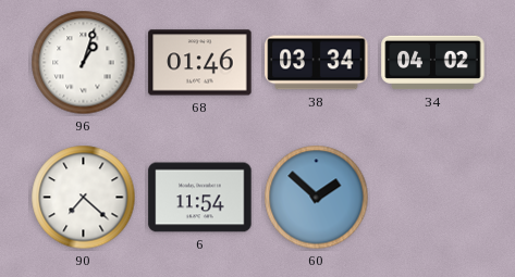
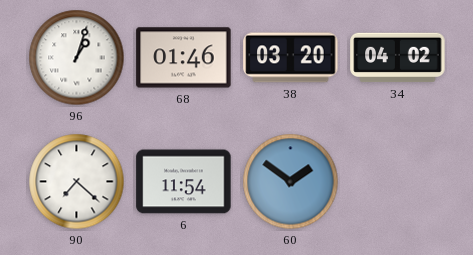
38: 03:34 -> 03:20
60: 1:52 -> 1:51
